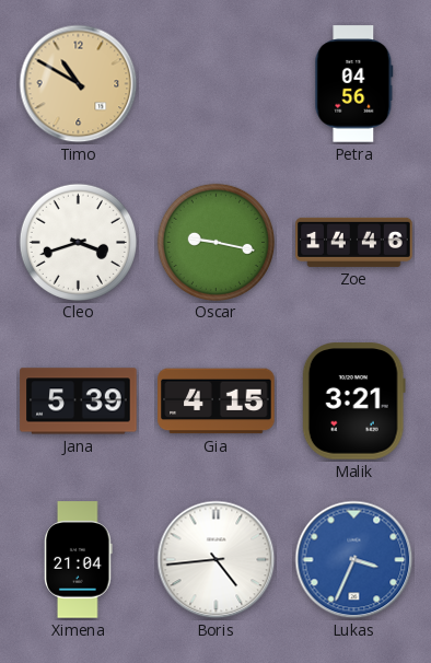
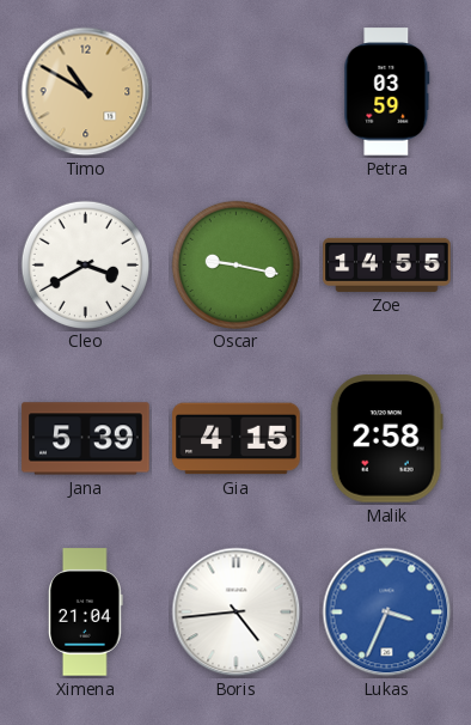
Petra: 04:56 -> 03:59
Cleo: 3:42 -> 3:40
Zoe: 14:46 -> 14:55
Malik: 3:21 -> 2:58
